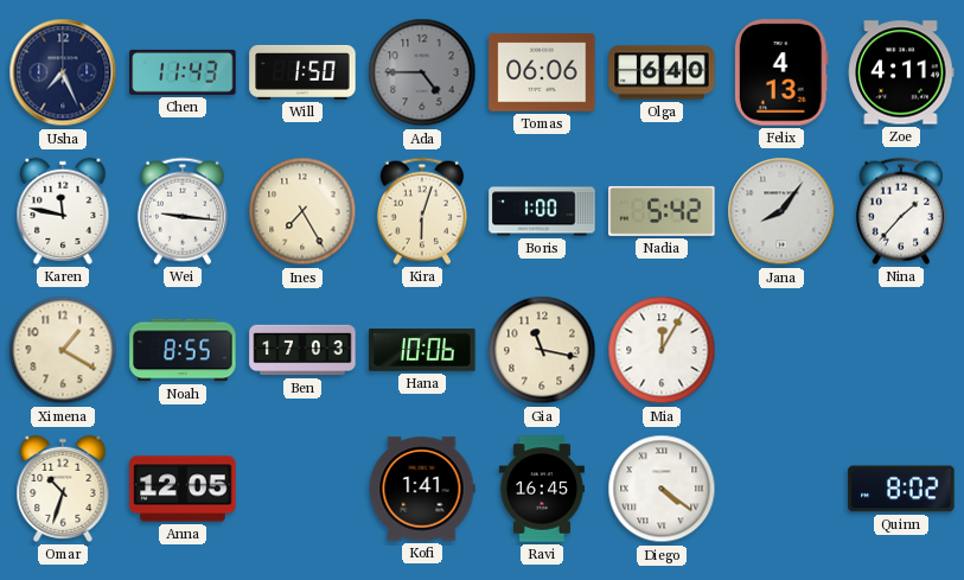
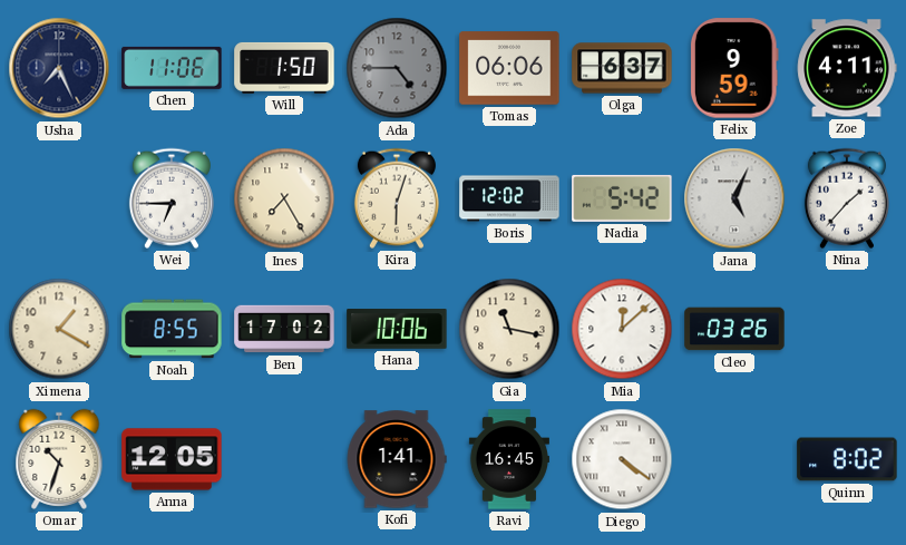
Chen: 11:43 -> 11:06
Olga: 6:40 -> 6:37
Felix: 4:13 -> 9:59
Karen: 11:47 -> none
Wei: 9:16 -> 6:45
Boris: 1:00 -> 12:02
Jana: 8:06 -> 5:04
Ben: 17:03 -> 17:02
Mia: 12:05 -> 12:08
Cleo: none -> 03:26
